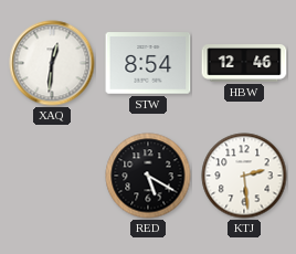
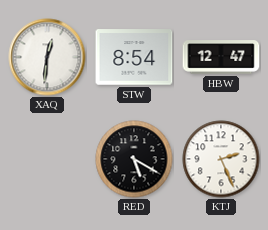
HBW: 12:46 -> 12:47
KTJ: 2:29 -> 2:26
